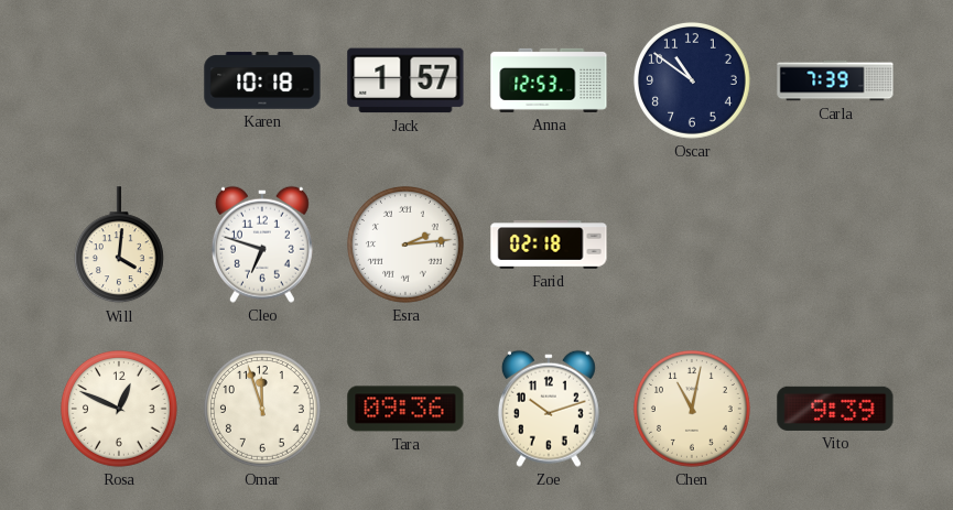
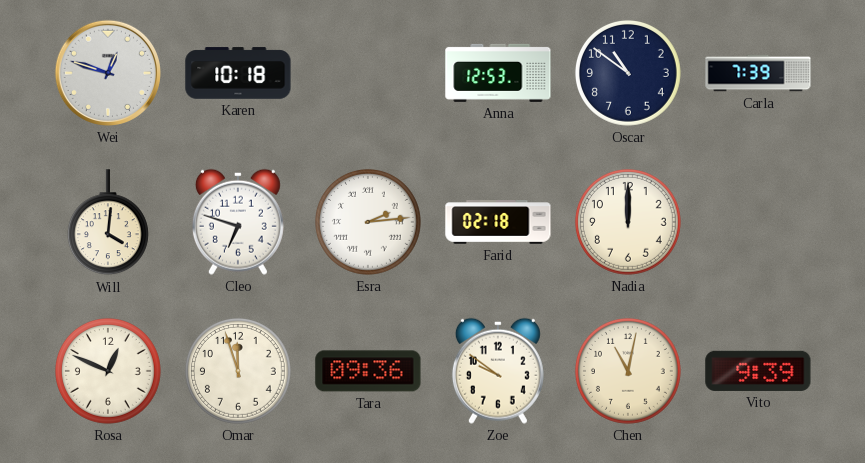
Wei: none -> 12:48
Jack: 1:57 -> none
Nadia: none -> 12:00
Zoe: 10:12 -> 9:51
